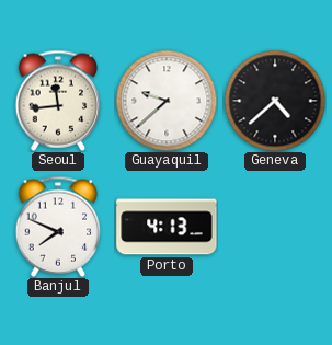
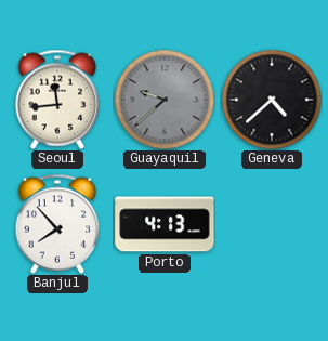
Guayaquil dial: white -> grey
Banjul: 7:49 -> 7:53
